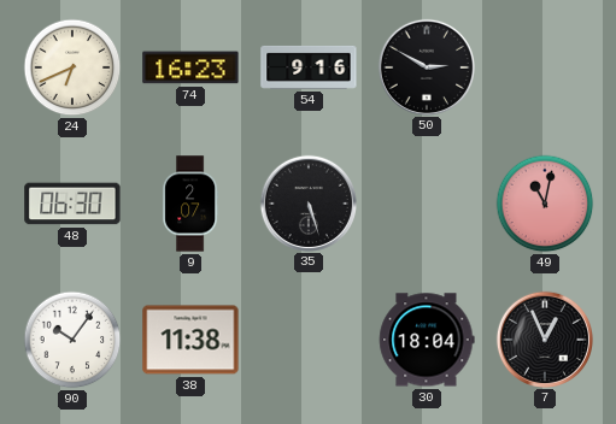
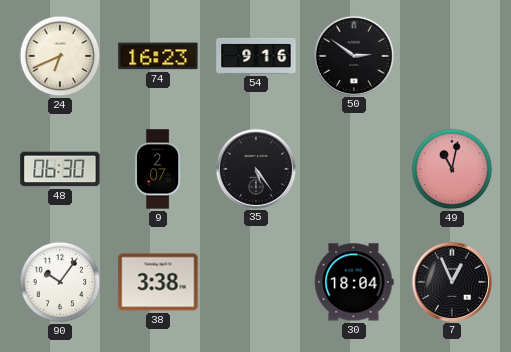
50: 2:50 -> 2:51
35: 5:27 -> 5:24
38: 11:38 -> 3:38
